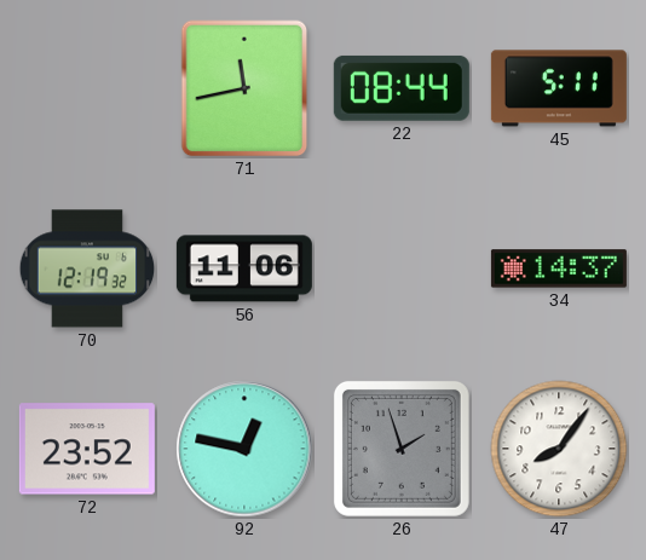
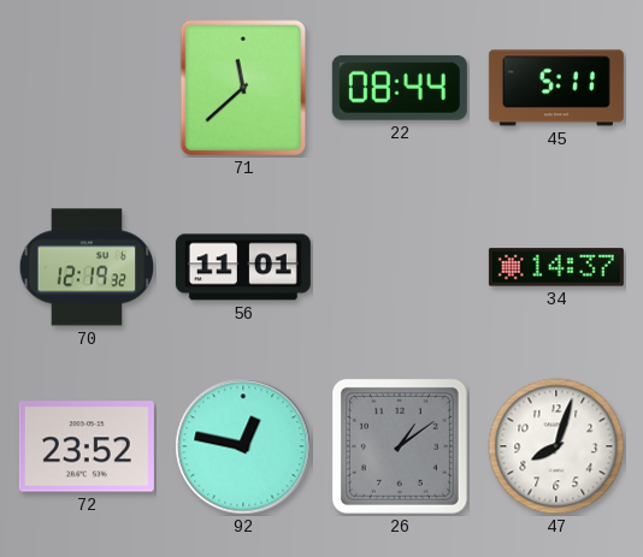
71: 11:43 -> 11:38
56: 11:06 -> 11:01
26: 1:57 -> 1:09
47: 8:06 -> 8:03
